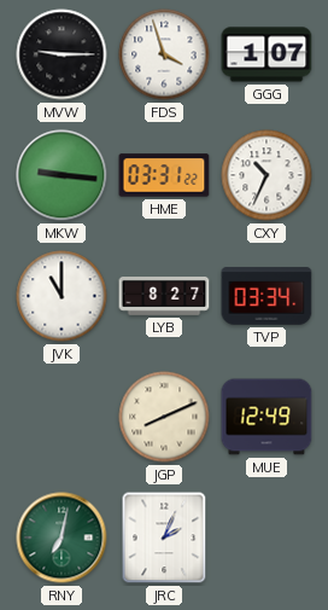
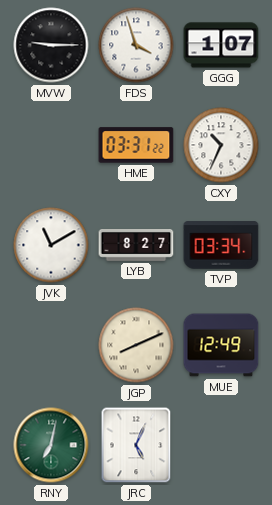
MKW: 9:16 -> none
JVK: 11:00 -> 11:10
JRC: 2:04 -> 5:04
